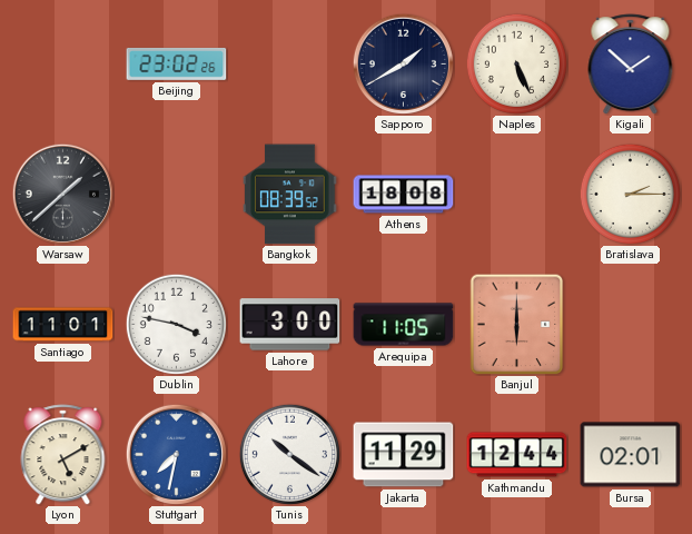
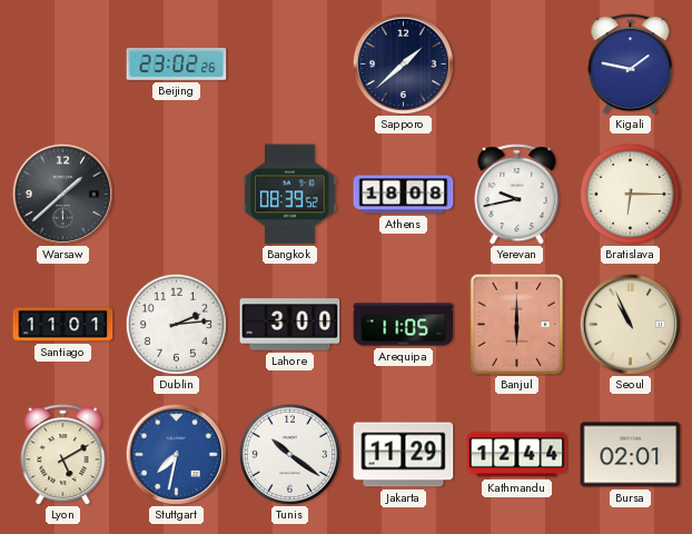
Sapporo: 1:40 -> 1:38
Naples: 5:26 -> none
Kigali: 1:52 -> 1:47
Yerevan: none -> 9:43
Bratislava: 2:15 -> 6:15
Dublin: 3:47 -> 2:14
Seoul: none -> 10:56
